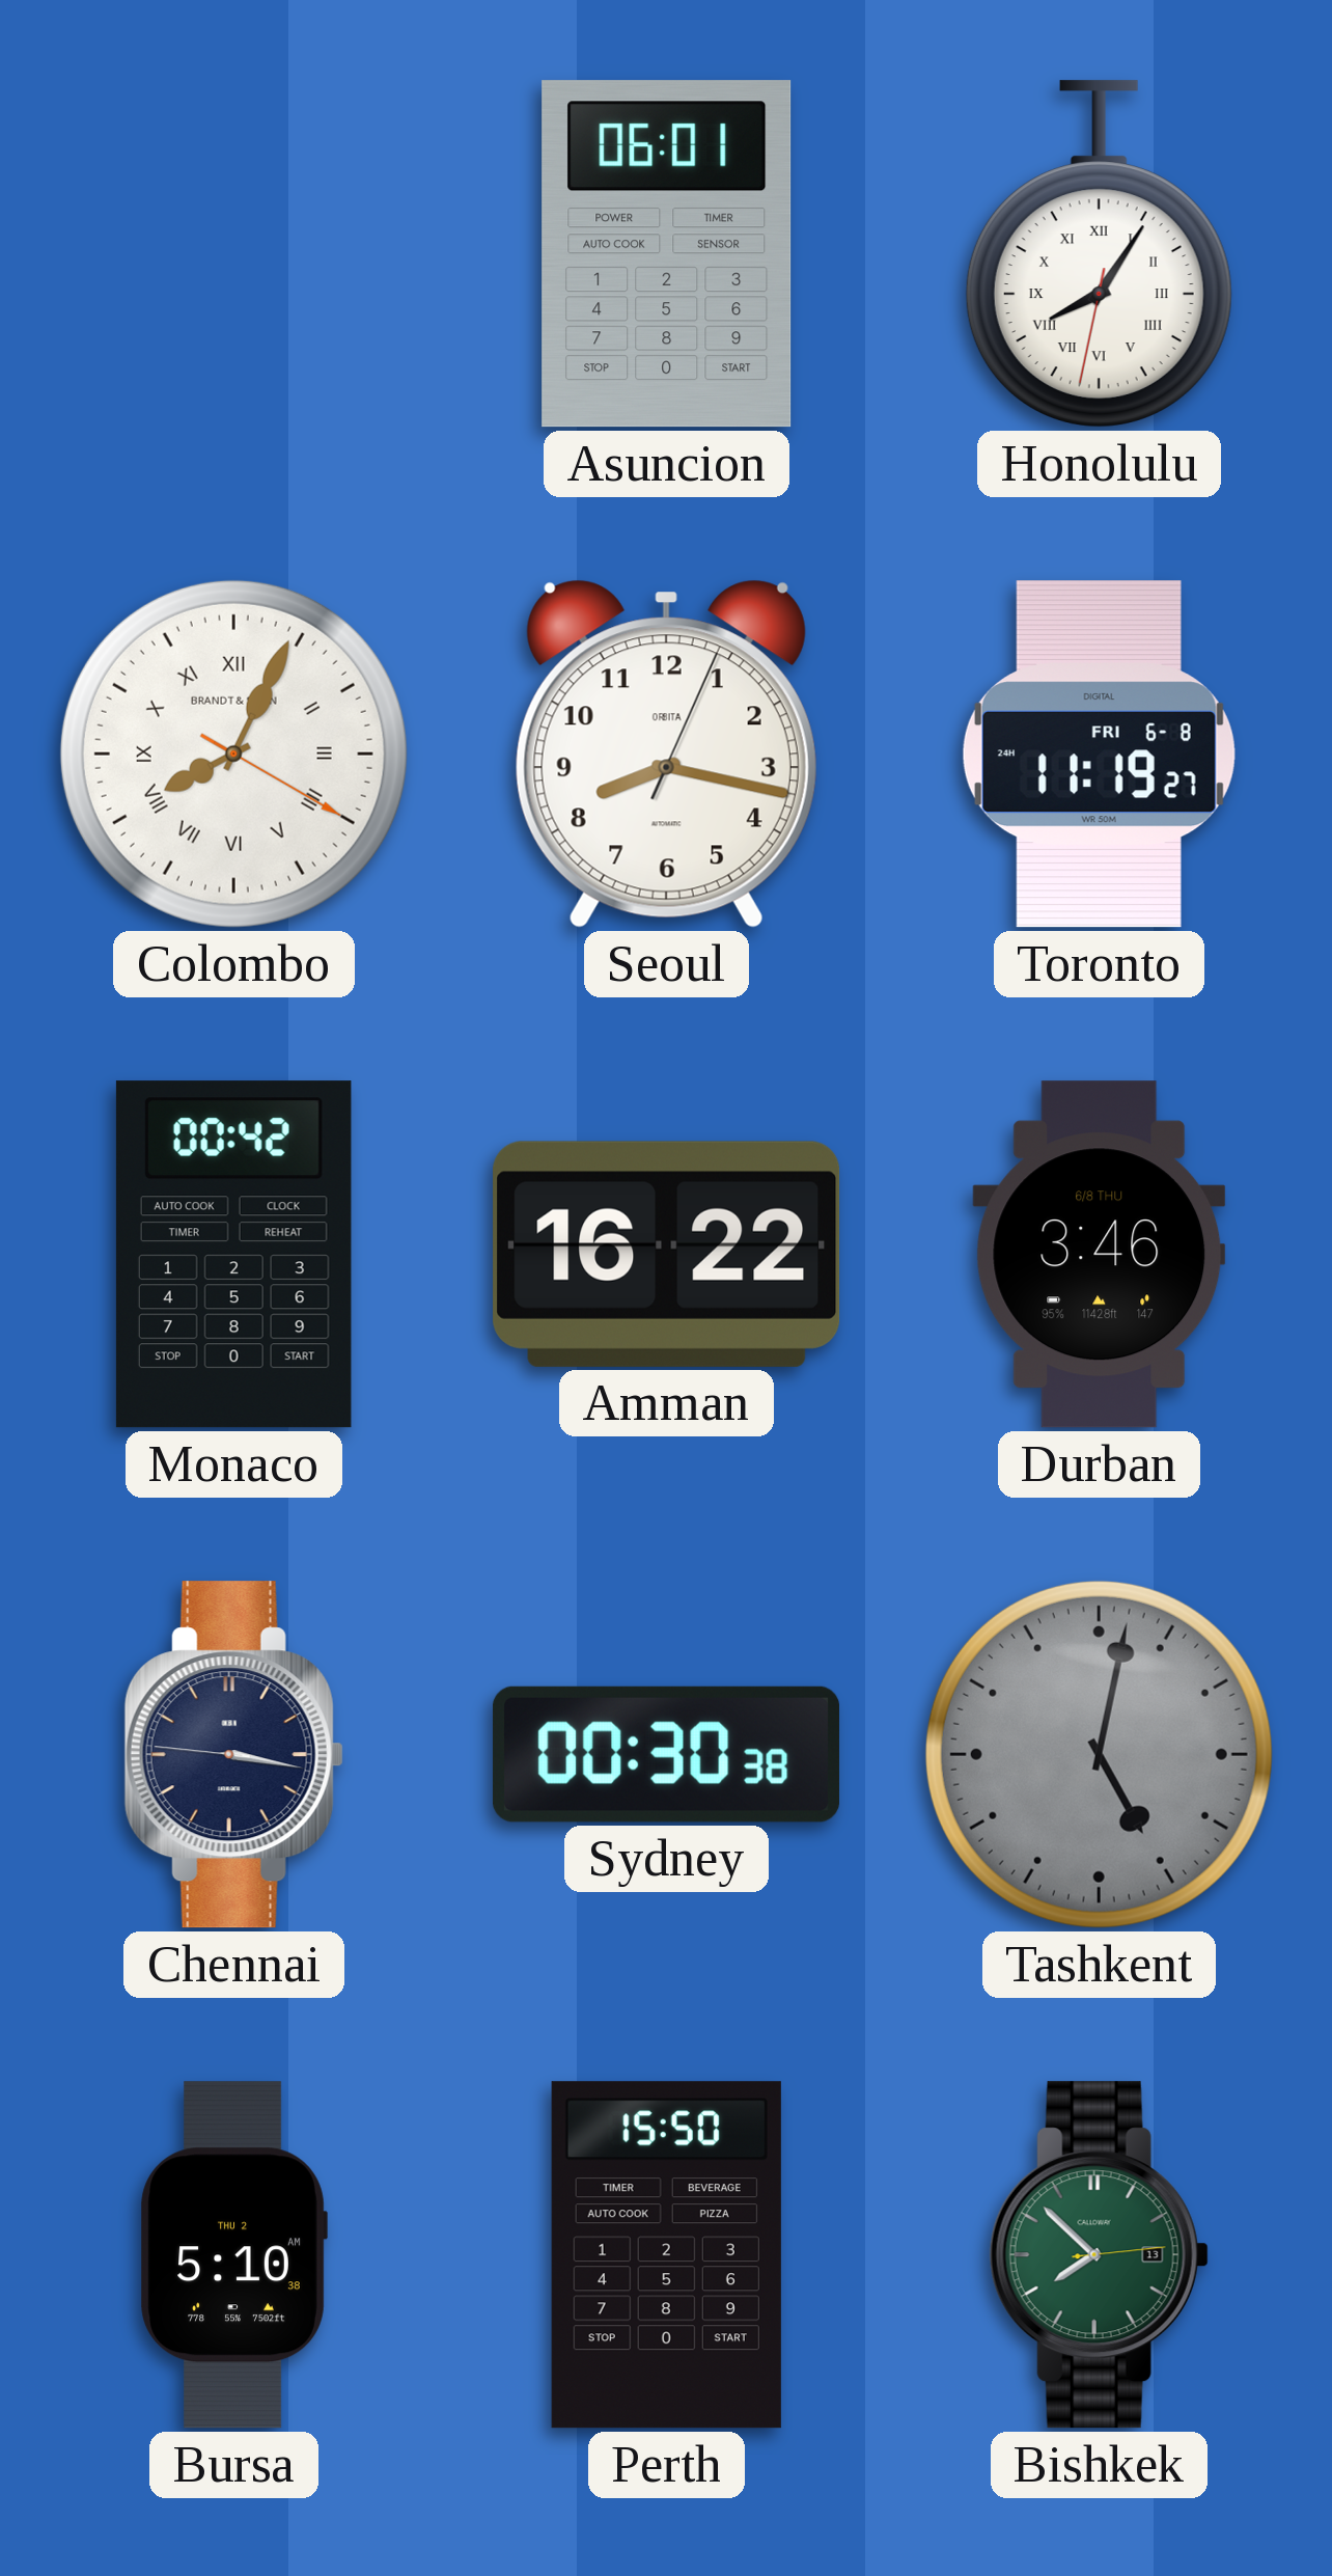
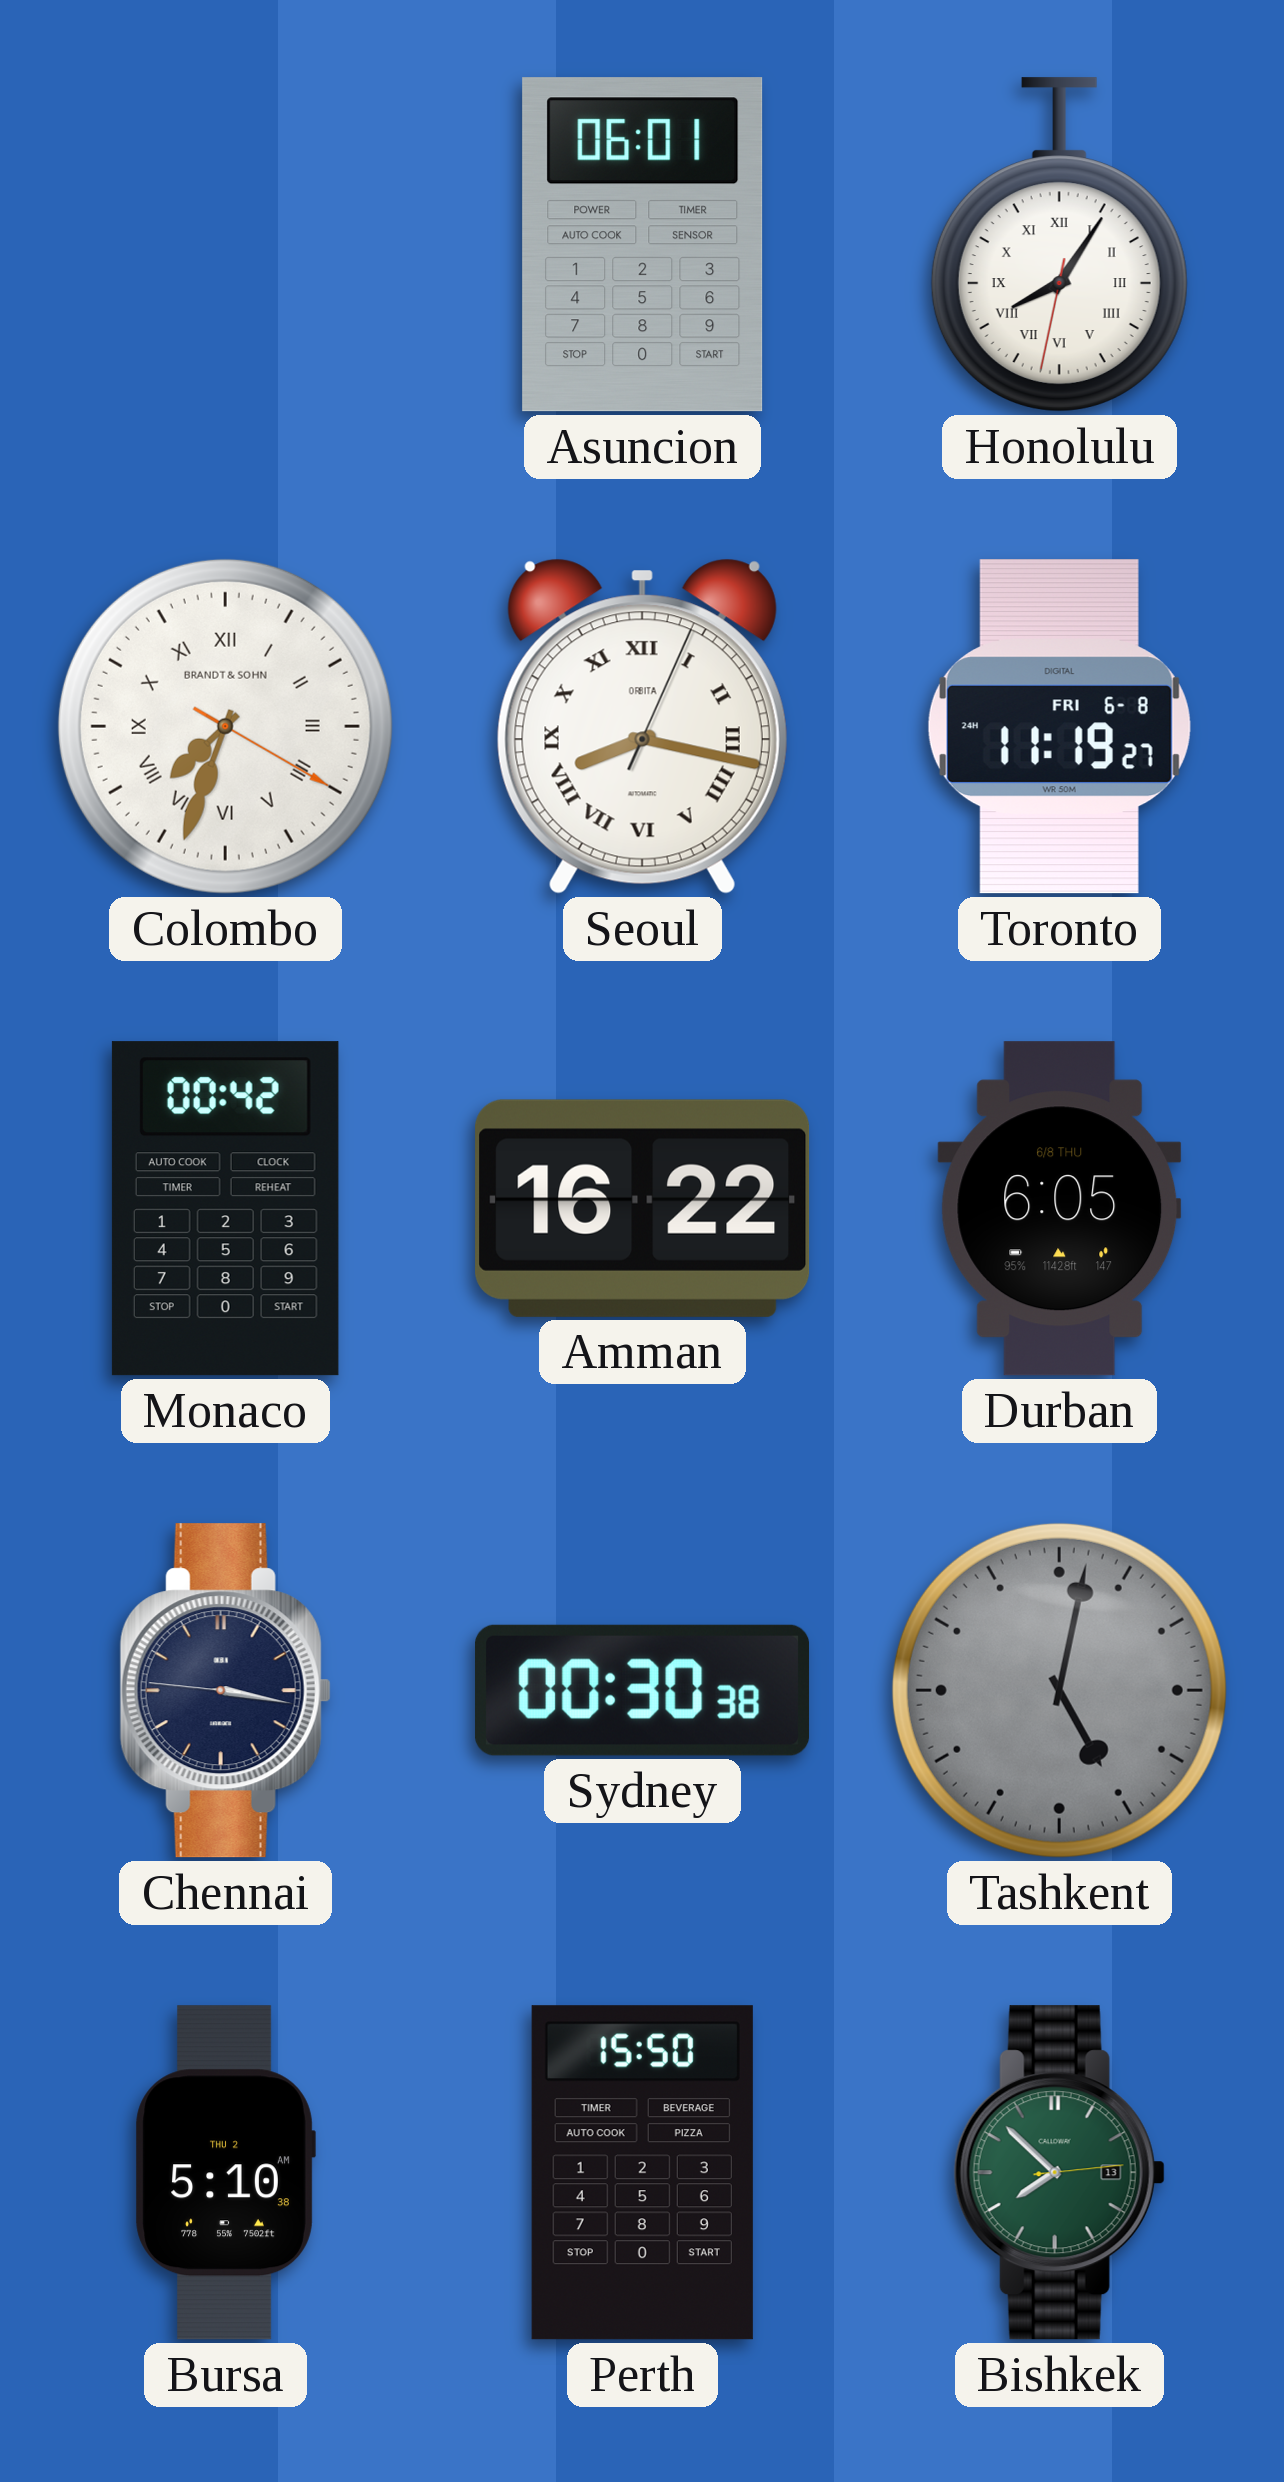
Colombo: 8:04 -> 7:33
Seoul numerals: Arabic -> Roman
Durban: 3:46 -> 6:05
